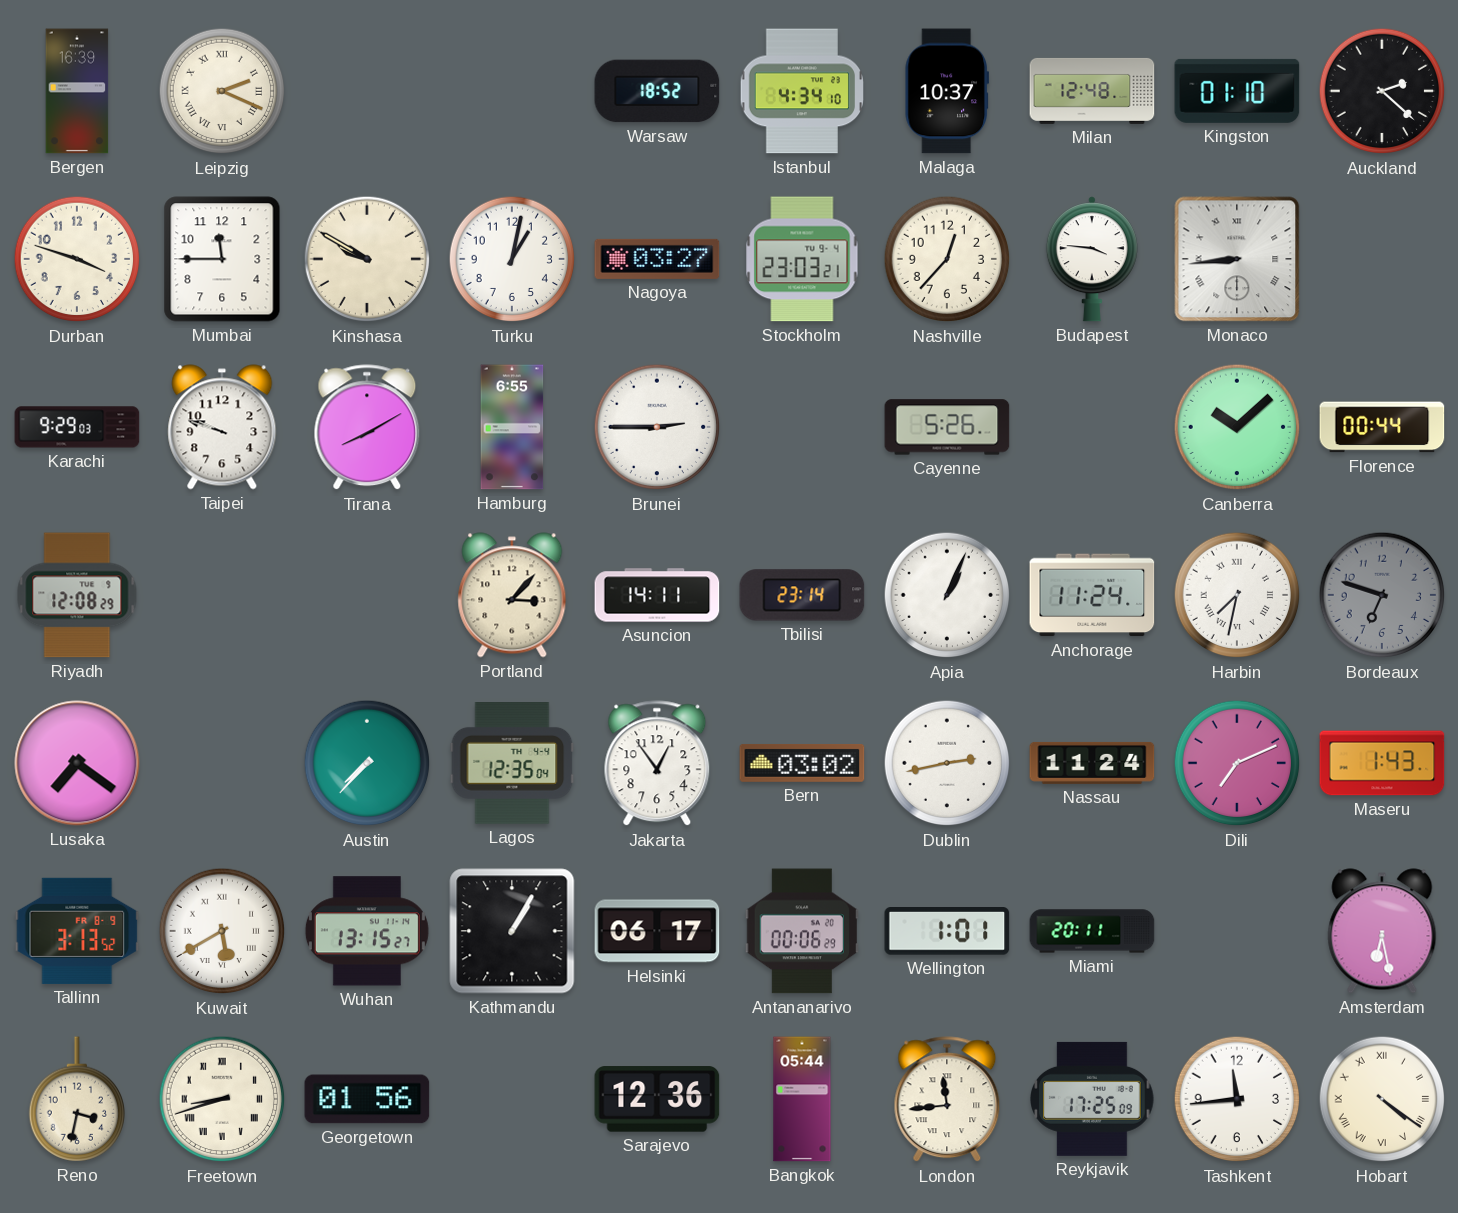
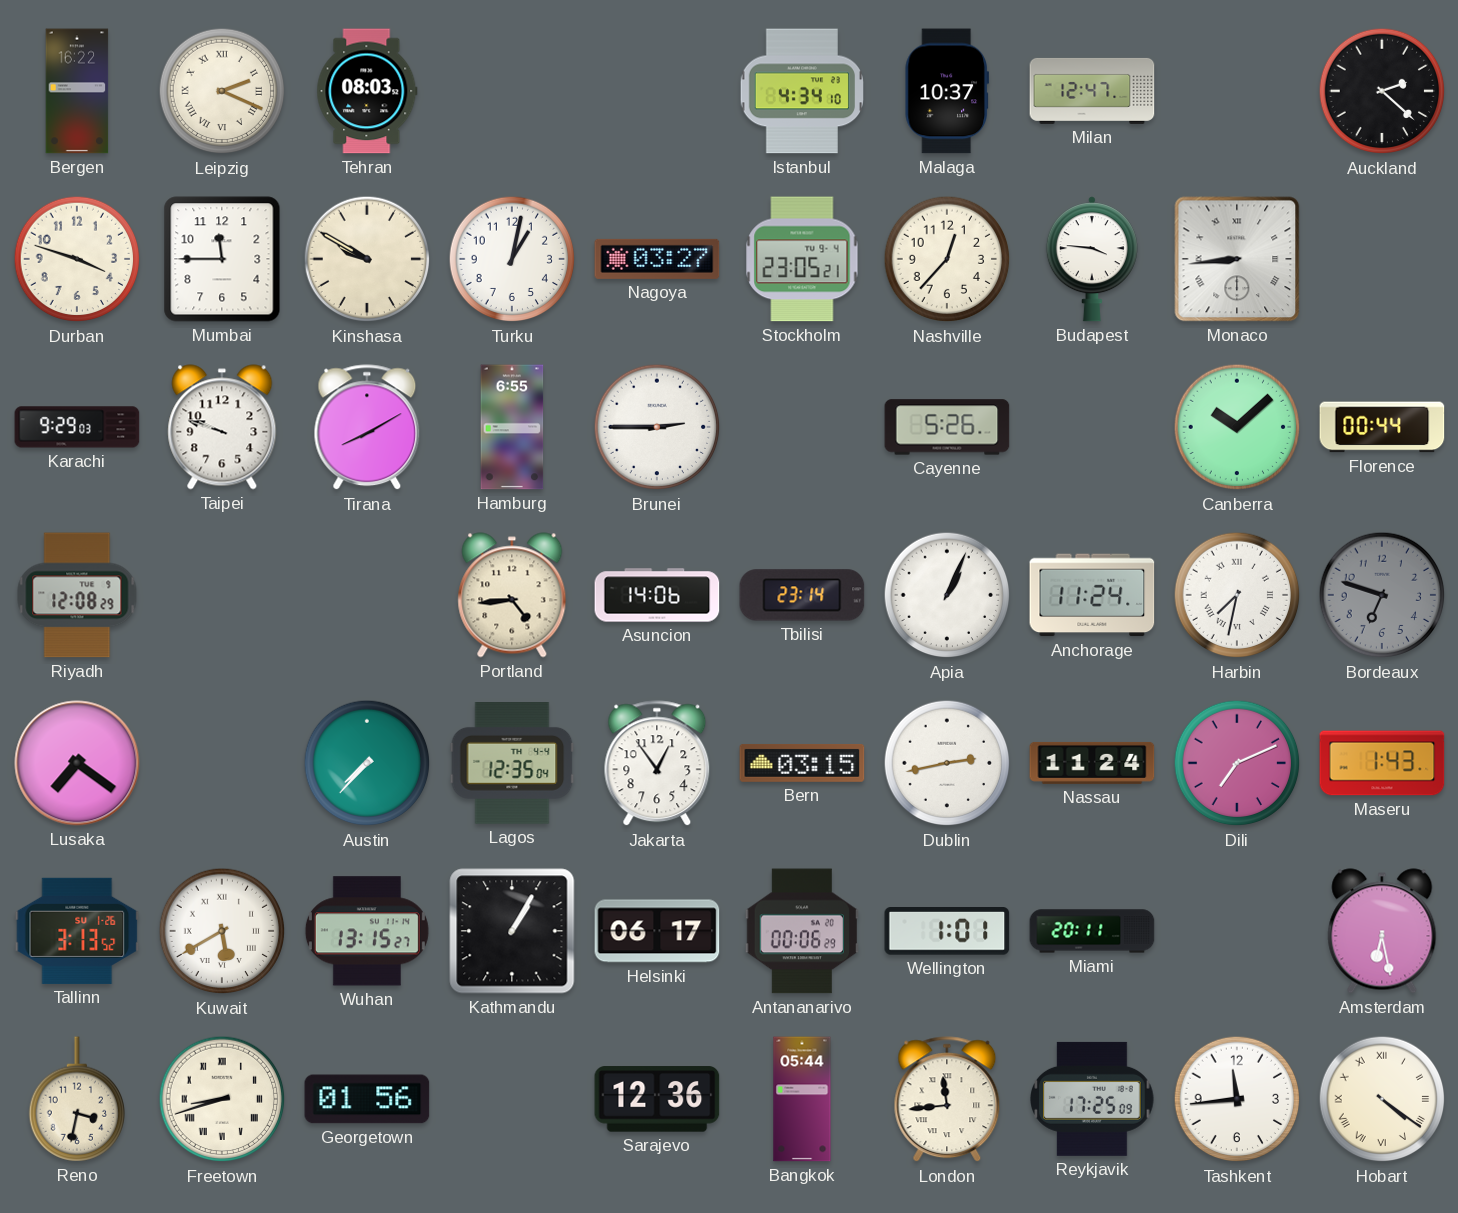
Bergen: 16:39 -> 16:22
Tehran: none -> 08:03
Warsaw: 18:52 -> none
Milan: 12:48 -> 12:47
Kingston: 01:10 -> none
Stockholm: 23:03 -> 23:05
Portland: 3:07 -> 4:44
Asuncion: 14:11 -> 14:06
Bern: 03:02 -> 03:15
Tallinn date: FR 8-9 -> SU 1-26
